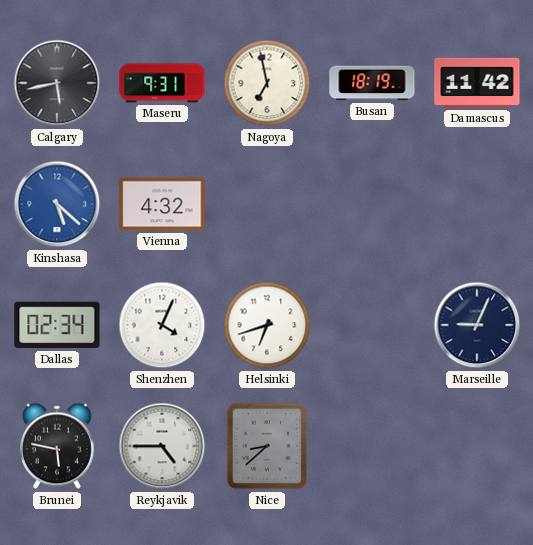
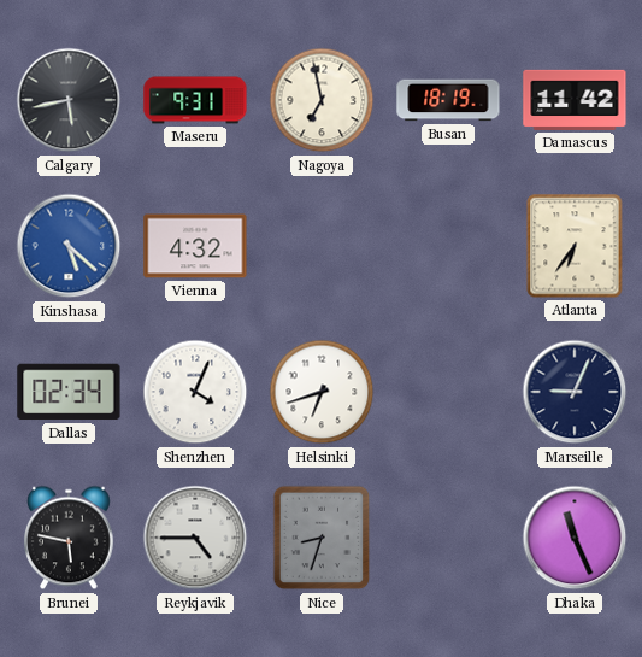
Atlanta: none -> 6:36
Nice: 8:38 -> 8:33
Dhaka: none -> 11:26
